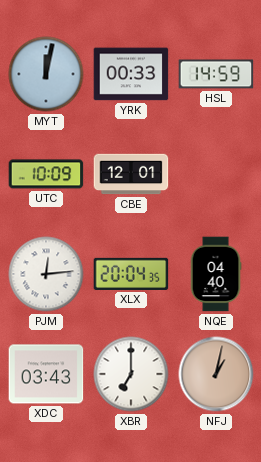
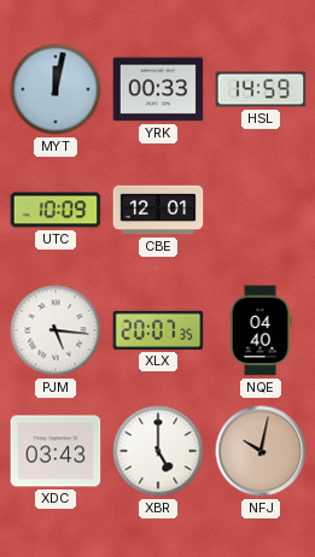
PJM: 12:14 -> 5:16
XLX: 20:04 -> 20:07
XBR: 7:00 -> 5:00
NFJ: 1:02 -> 10:02
